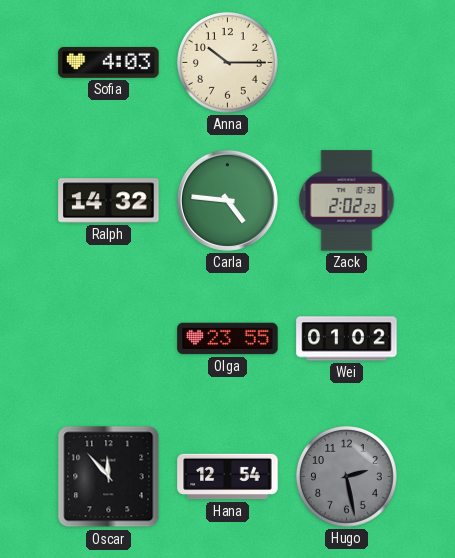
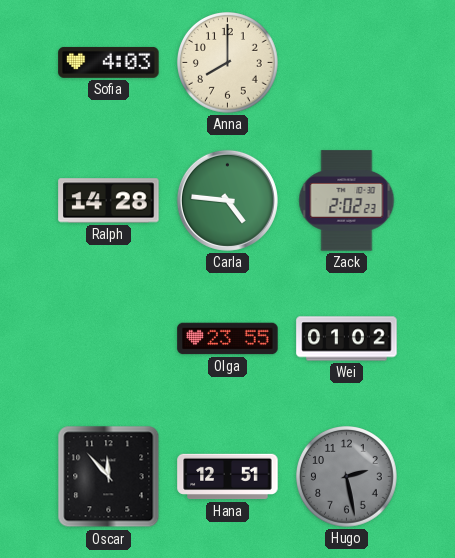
Anna: 10:15 -> 8:00
Ralph: 14:32 -> 14:28
Hana: 12:54 -> 12:51
